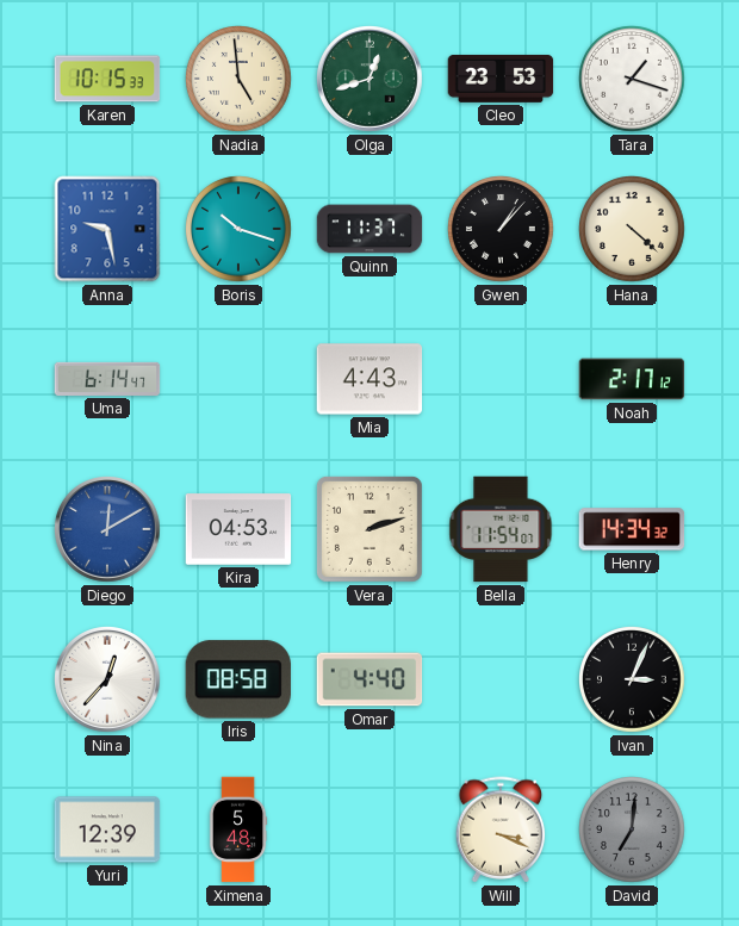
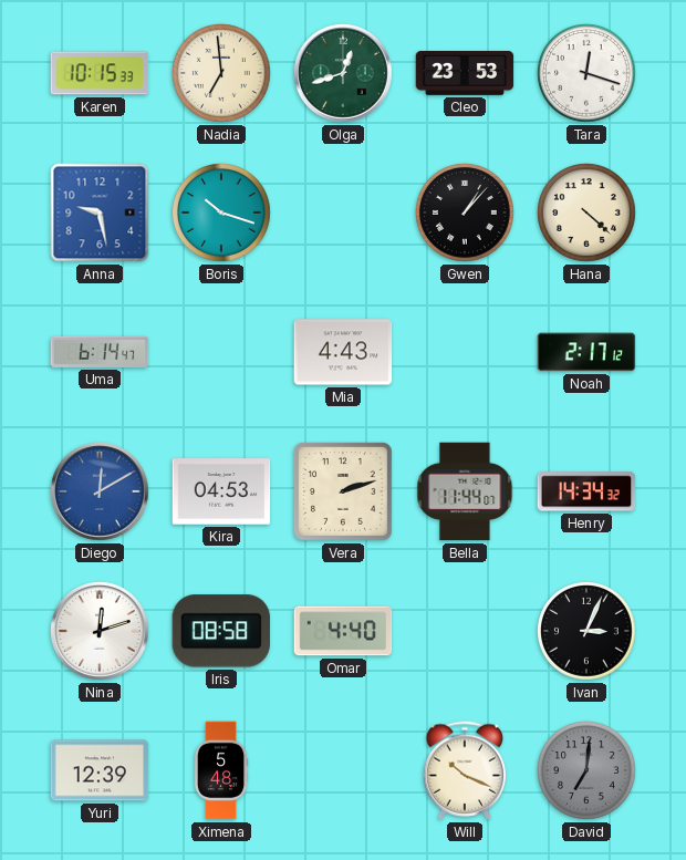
Nadia: 4:59 -> 6:59
Tara: 1:18 -> 12:18
Quinn: 11:37 -> none
Bella: 11:54 -> 11:44
Nina: 12:37 -> 12:12
Will: 3:19 -> 10:19
